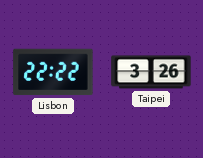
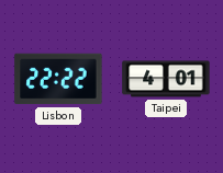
Taipei: 3:26 -> 4:01
